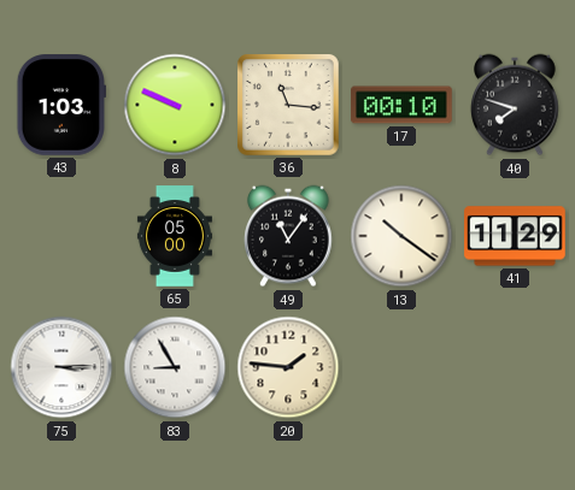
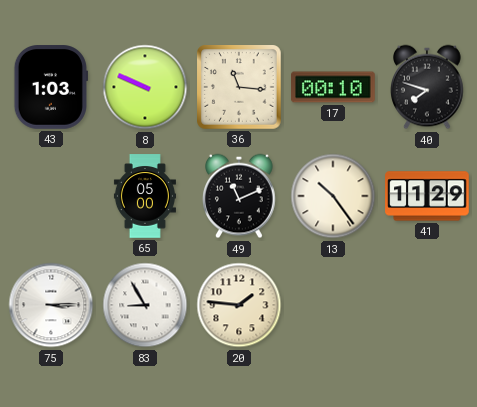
49: 11:06 -> 11:11
13: 10:21 -> 10:24
